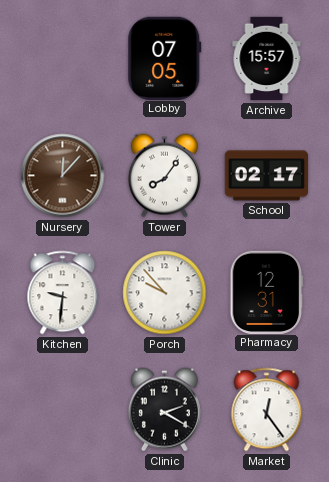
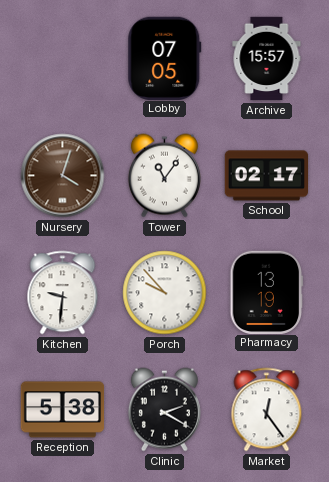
Nursery: 12:07 -> 4:03
Tower: 8:06 -> 11:06
Pharmacy: 12:31 -> 13:19
Reception: none -> 5:38
